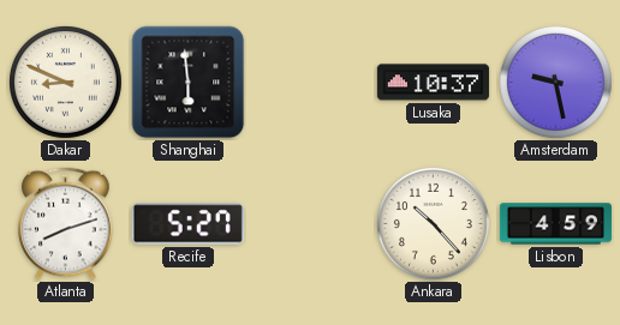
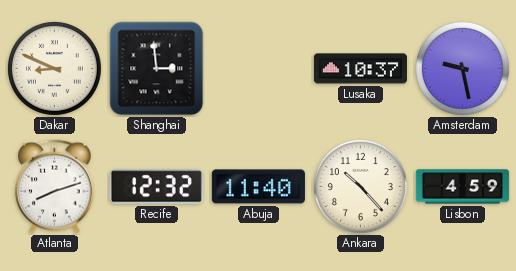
Shanghai: 5:59 -> 2:59
Recife: 5:27 -> 12:32
Abuja: none -> 11:40
